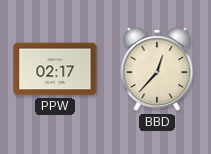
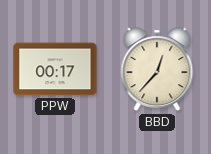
PPW: 02:17 -> 00:17
